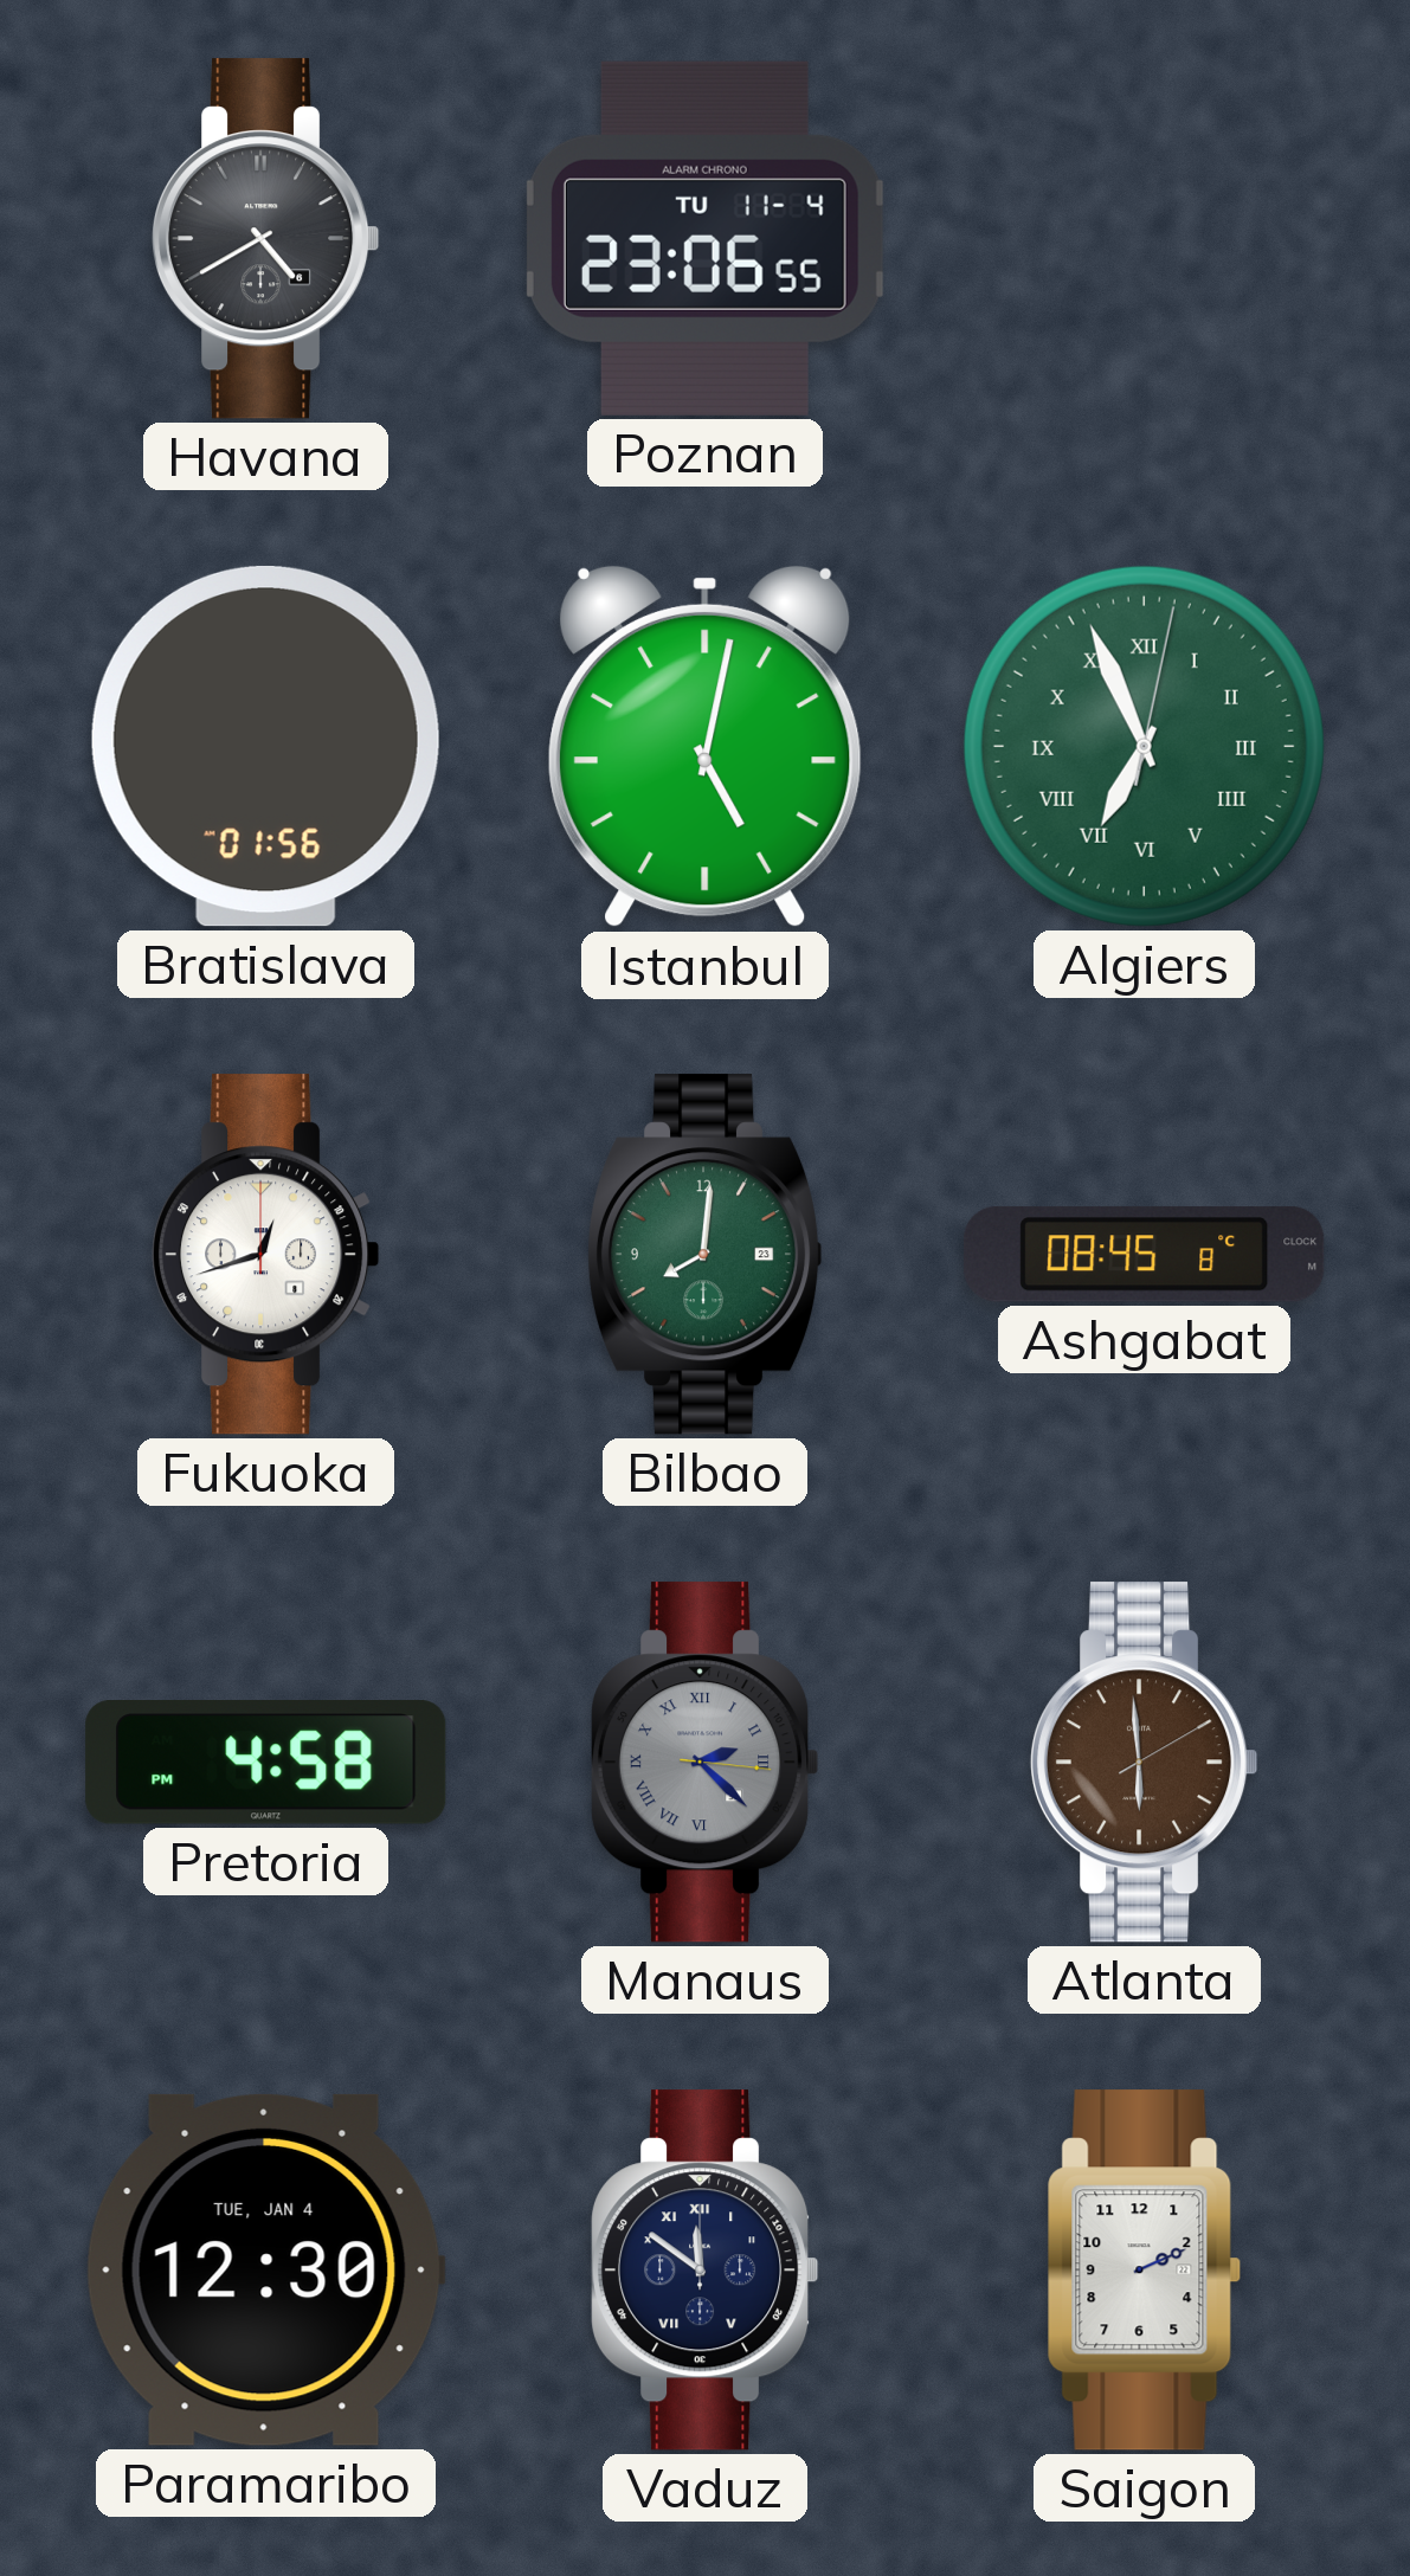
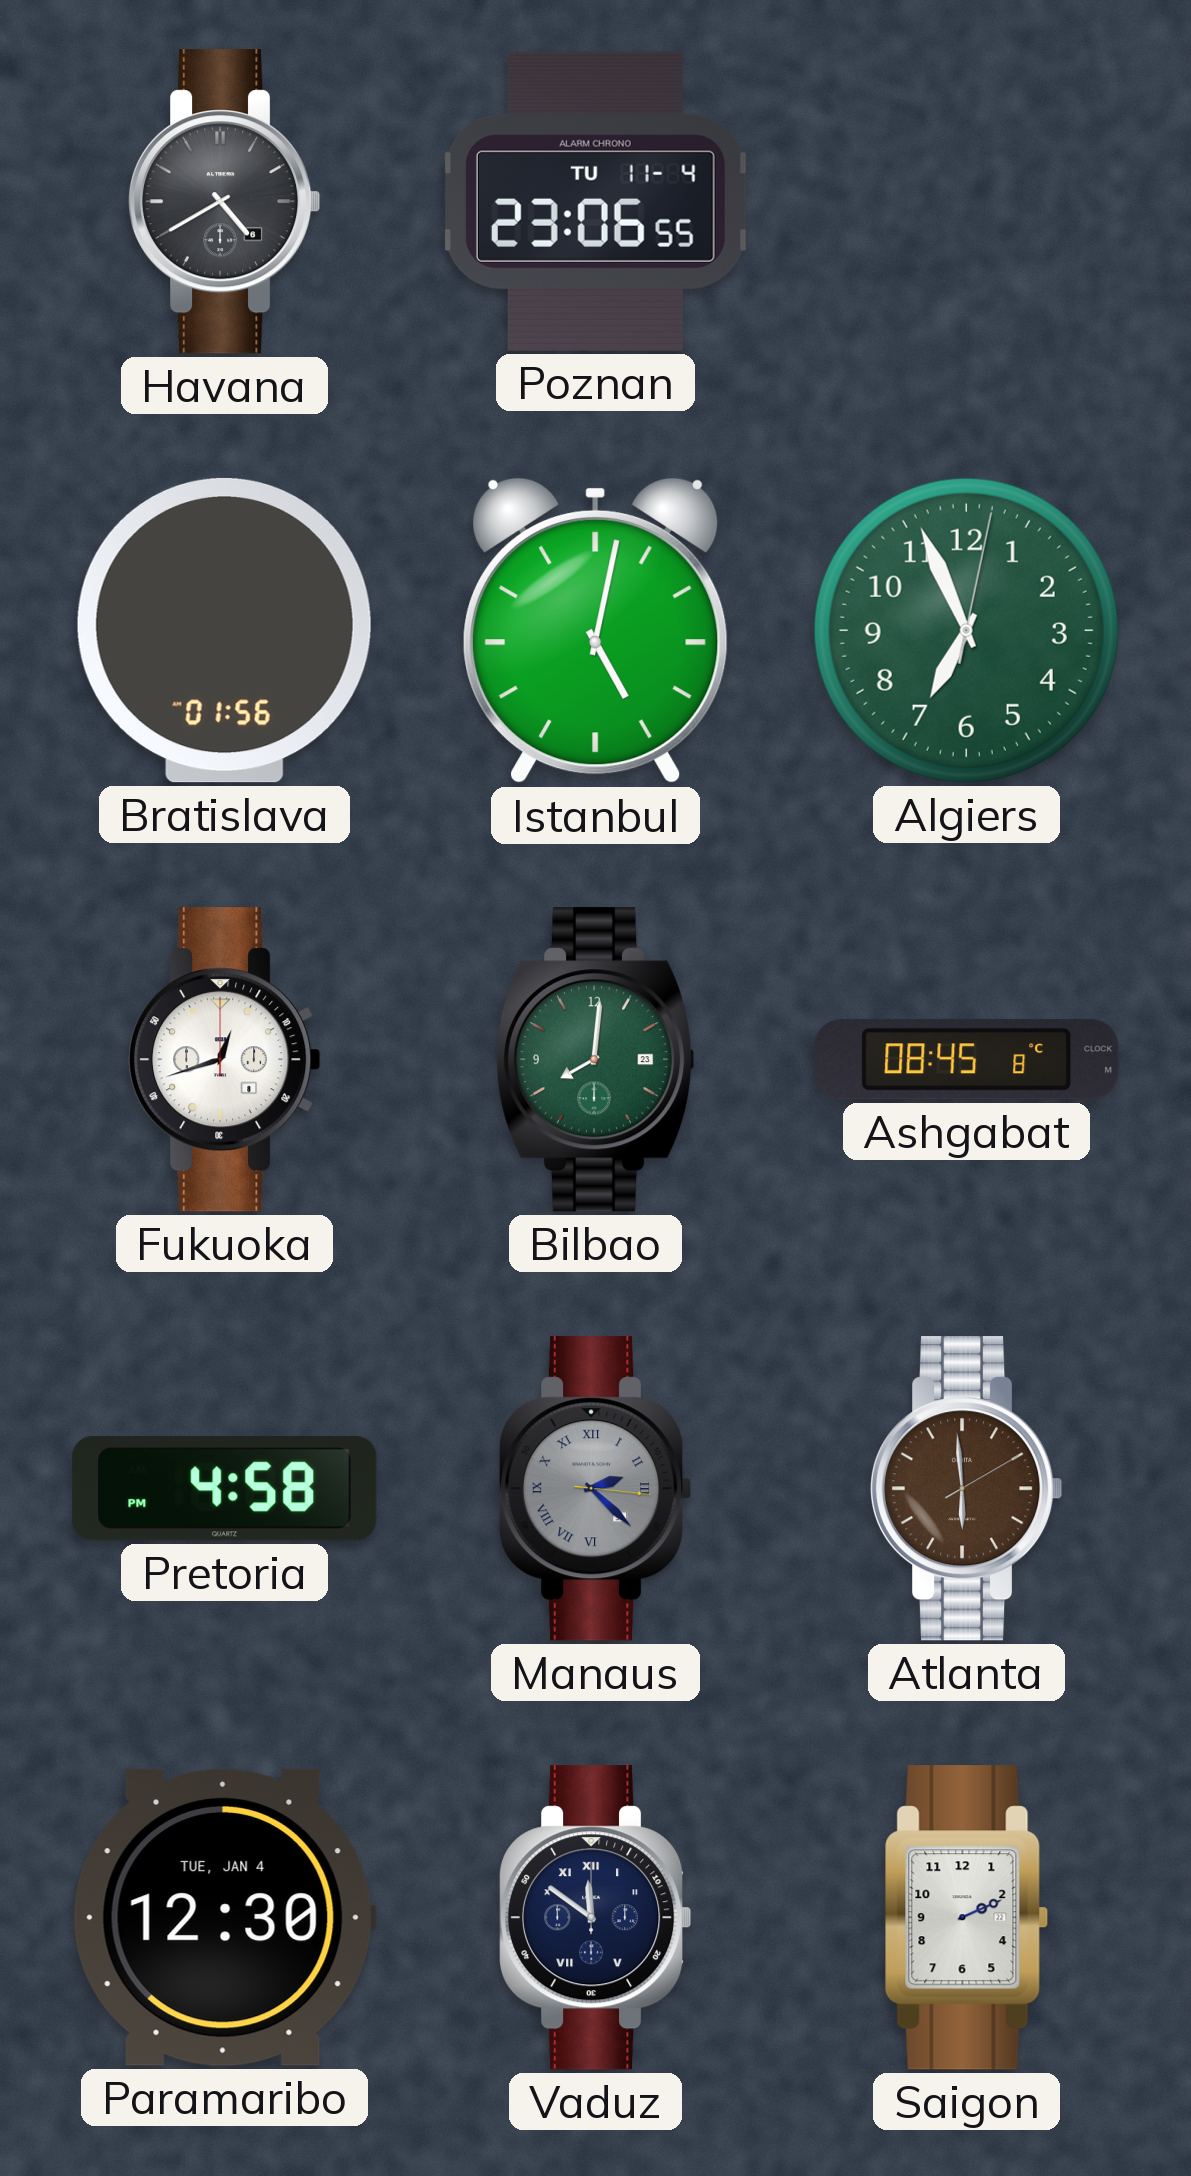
Algiers numerals: Roman -> Arabic
